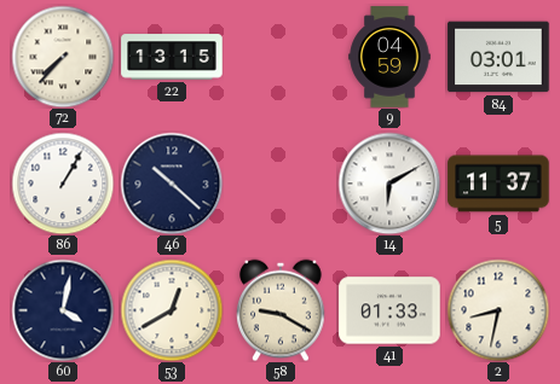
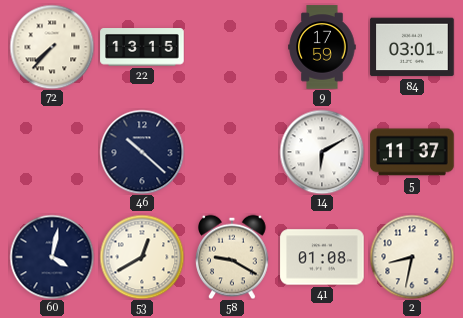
9: 04:59 -> 17:59
86: 1:05 -> none
41: 01:33 -> 01:08
